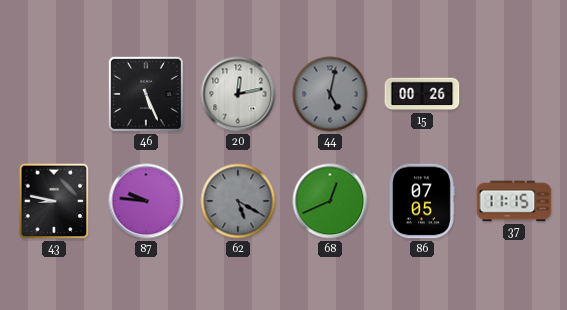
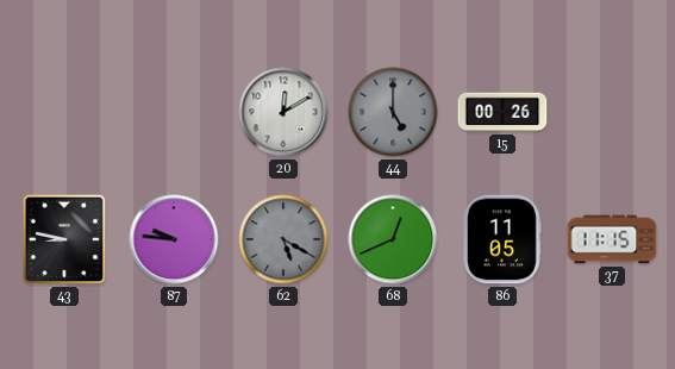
46: 5:26 -> none
20: 12:13 -> 12:10
44: 5:02 -> 5:00
86: 07:05 -> 11:05
